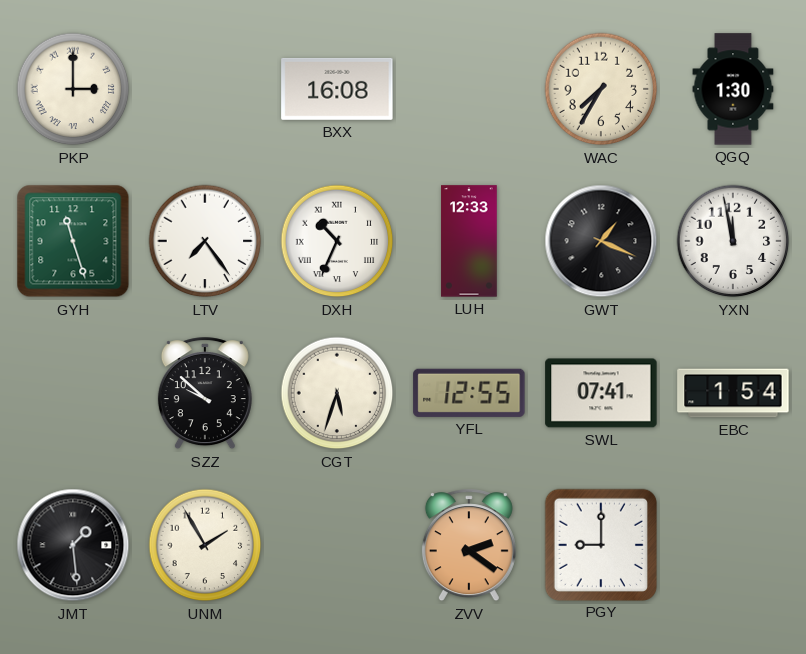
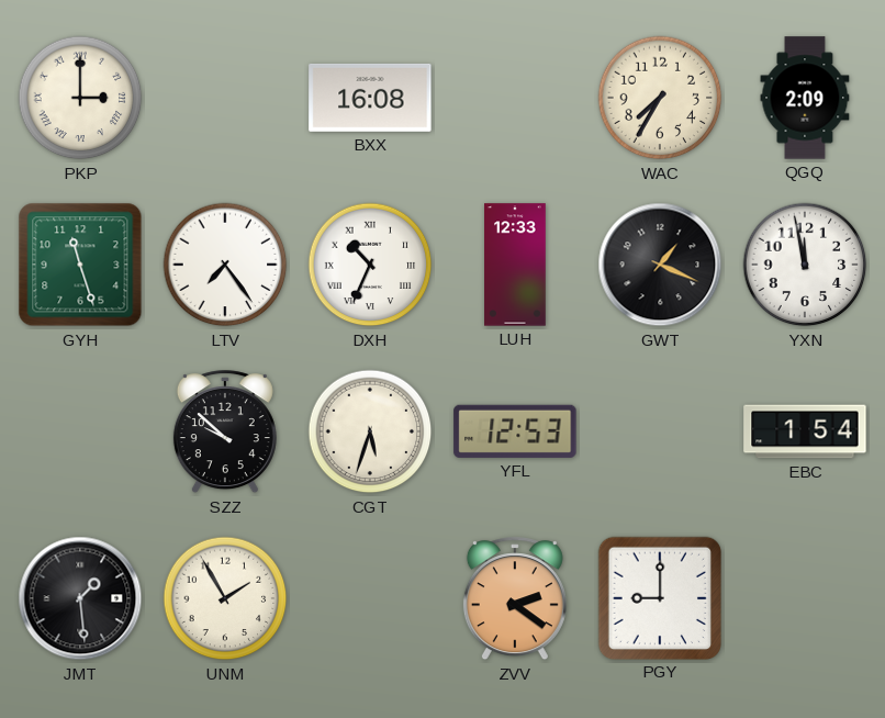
QGQ: 1:30 -> 2:09
YFL: 12:55 -> 12:53
SWL: 07:41 -> none
